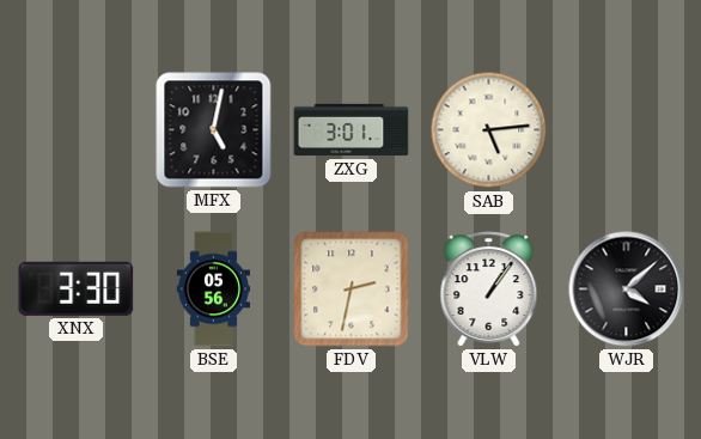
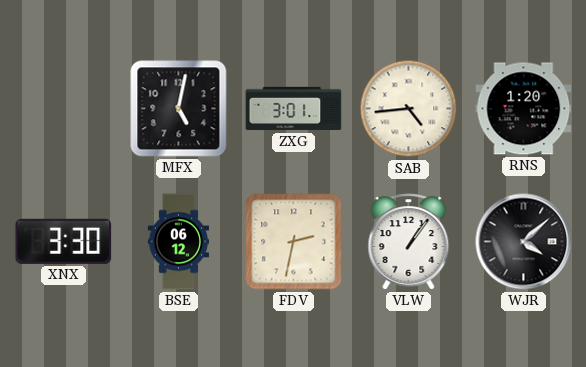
SAB: 5:14 -> 4:44
RNS: none -> 1:20
BSE: 05:56 -> 06:12
